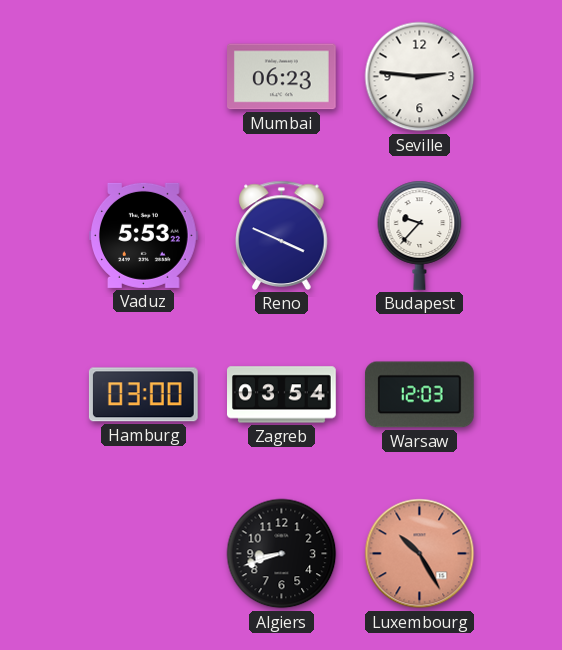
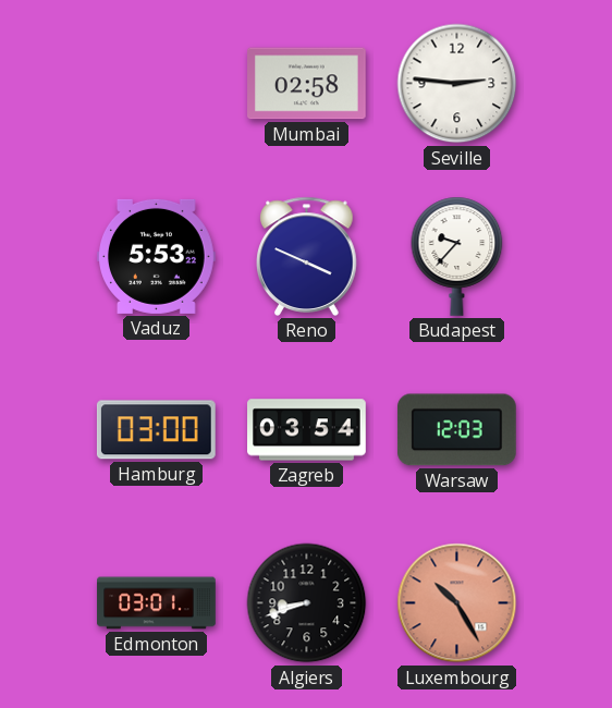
Mumbai: 06:23 -> 02:58
Edmonton: none -> 03:01
